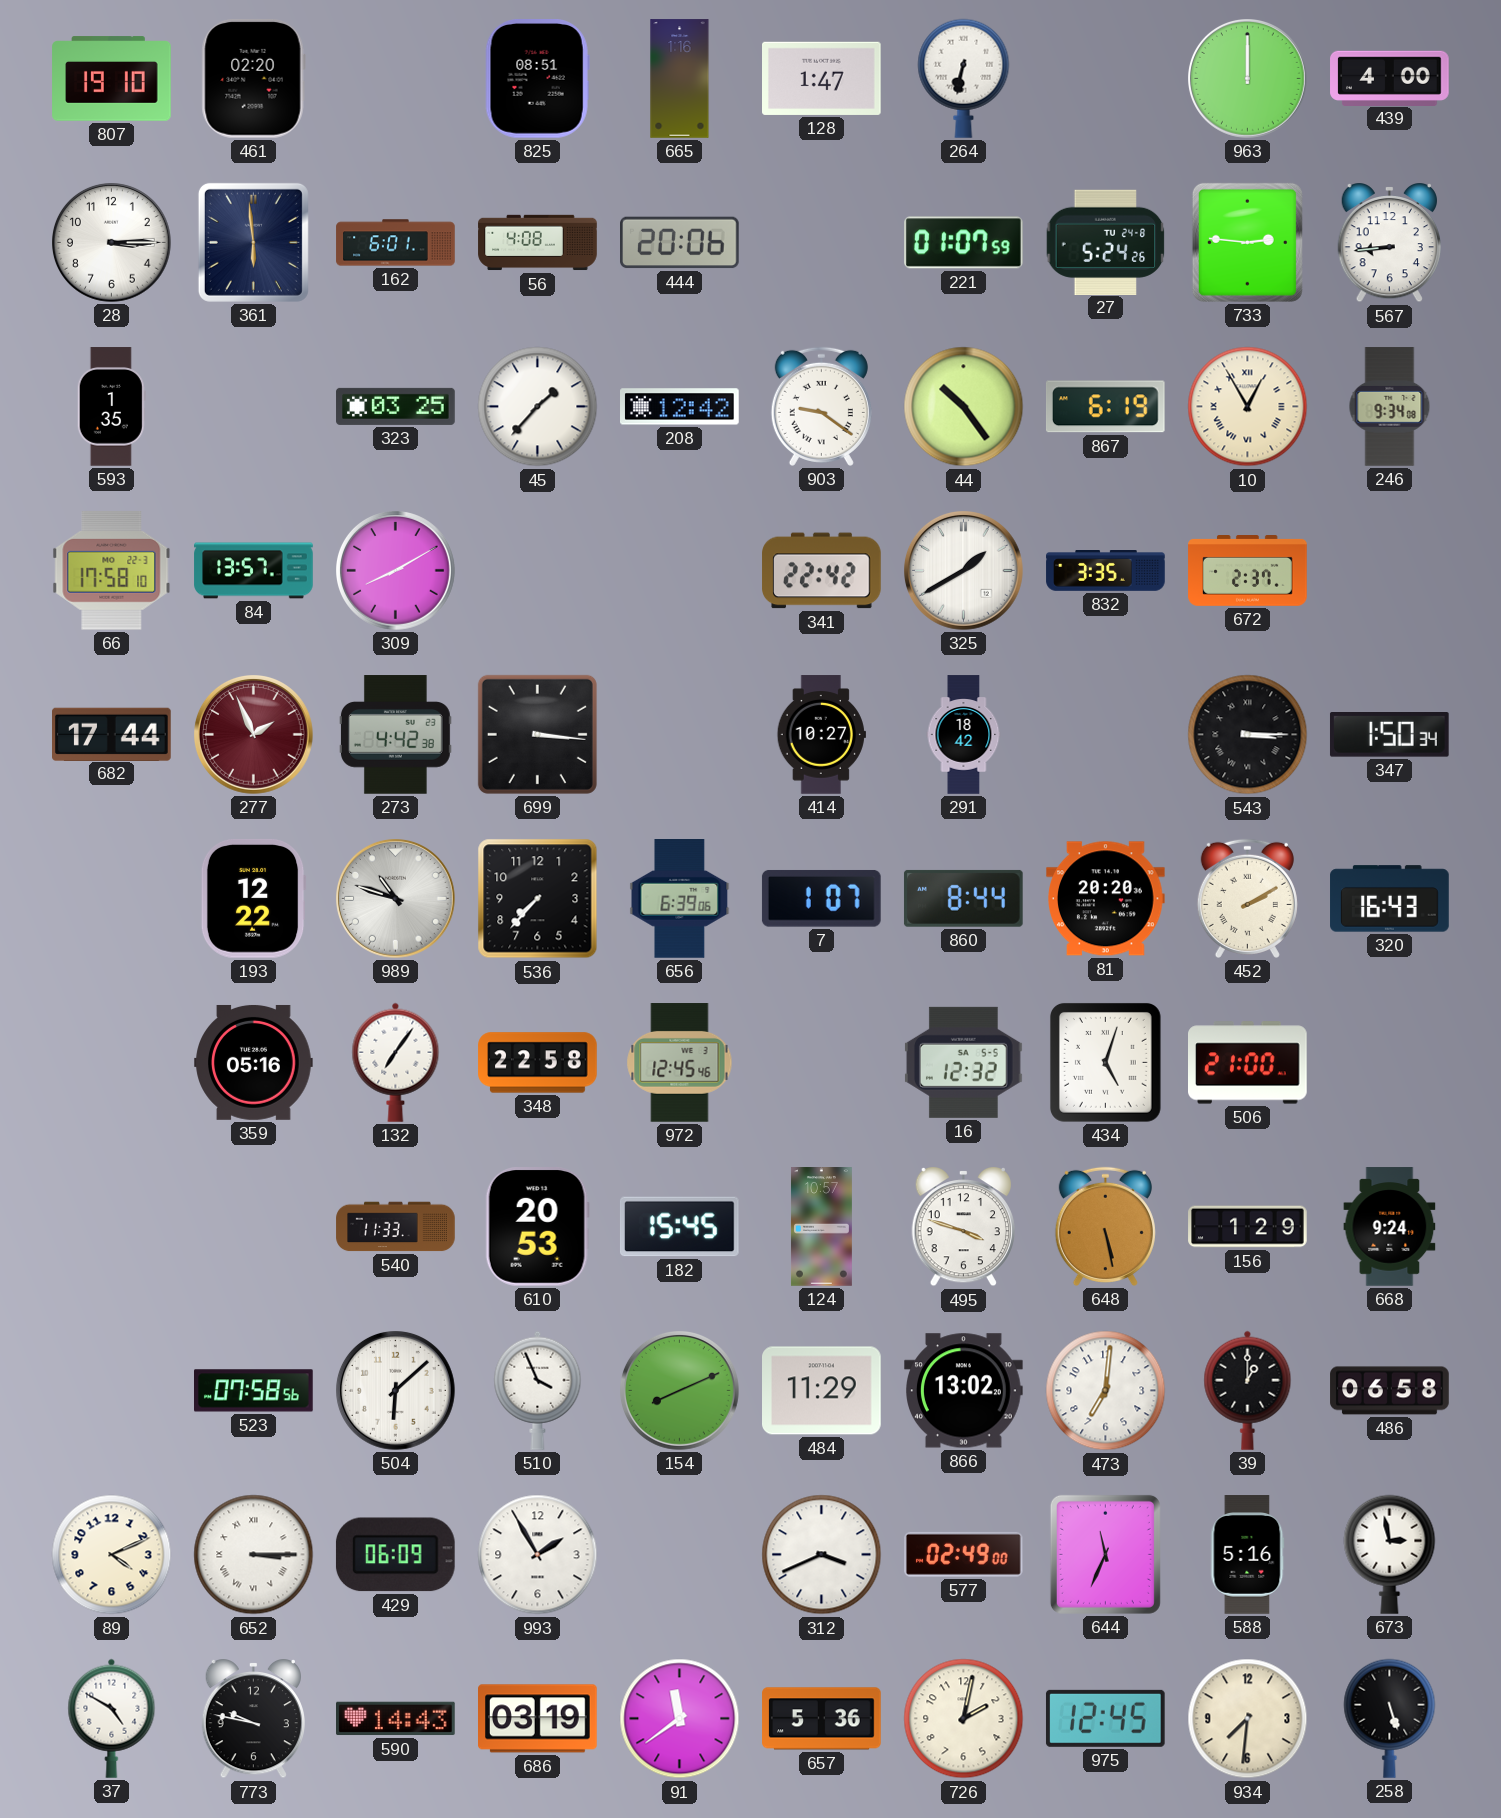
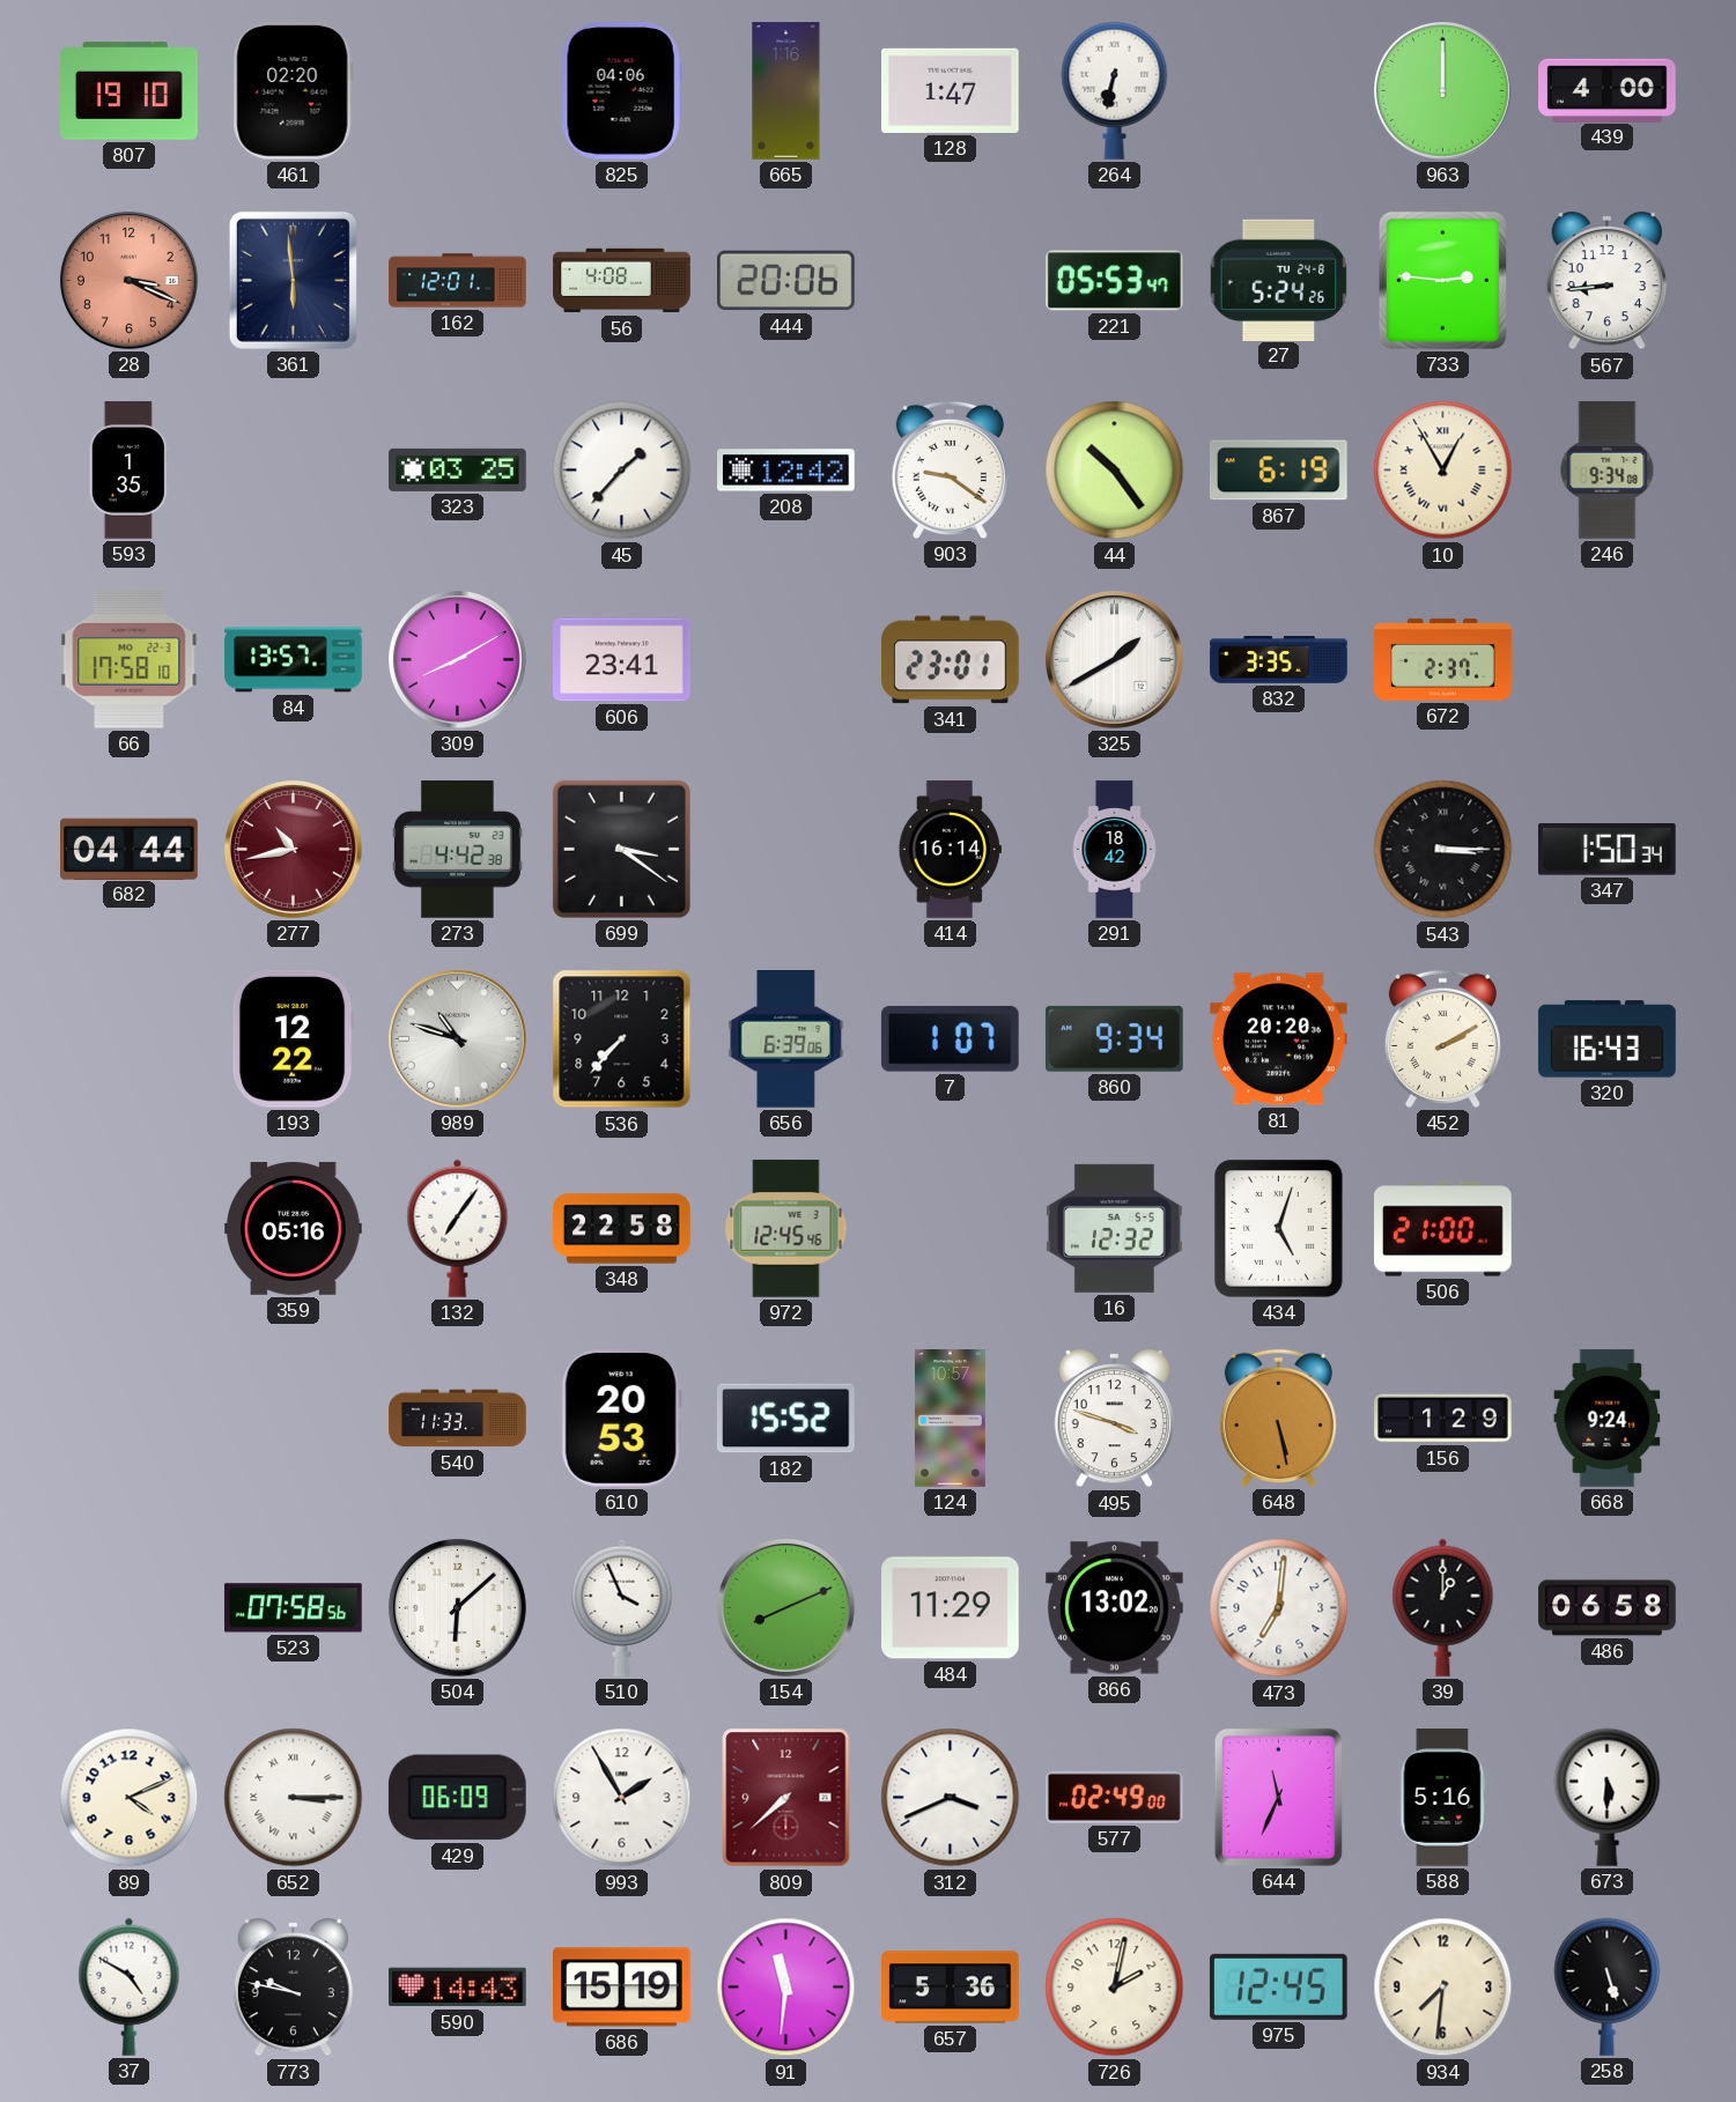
825: 08:51 -> 04:06
28: 3:15 -> 3:19
28 dial: white -> salmon
162: 6:01 -> 12:01
221: 01:07 -> 05:53
606: none -> 23:41
341: 22:42 -> 23:01
682: 17:44 -> 04:44
277: 1:56 -> 10:43
699: 3:16 -> 3:21
414: 10:27 -> 16:14
860: 8:44 -> 9:34
182: 15:45 -> 15:52
809: none -> 7:38
673: 2:58 -> 5:30
686: 03:19 -> 15:19
91: 11:39 -> 11:31
